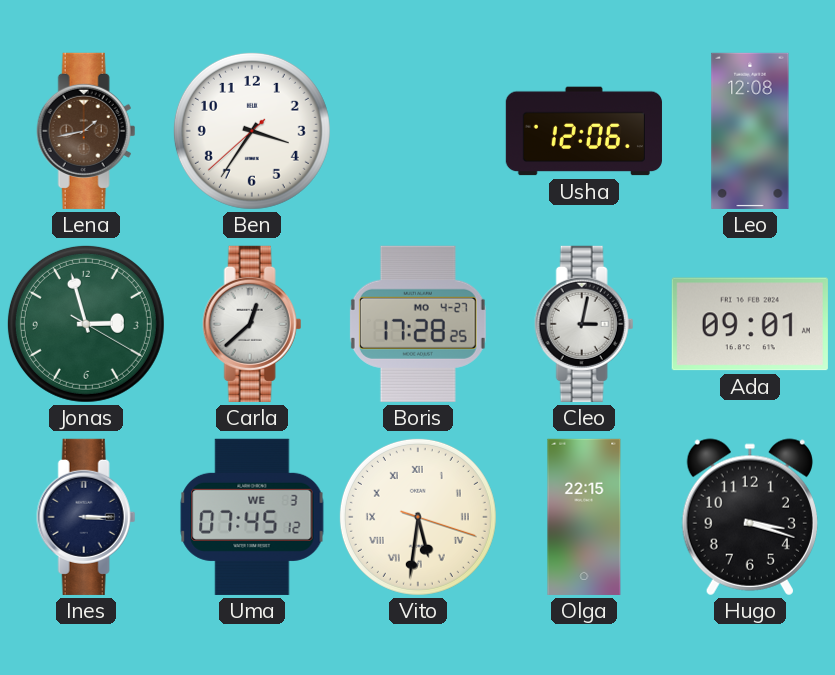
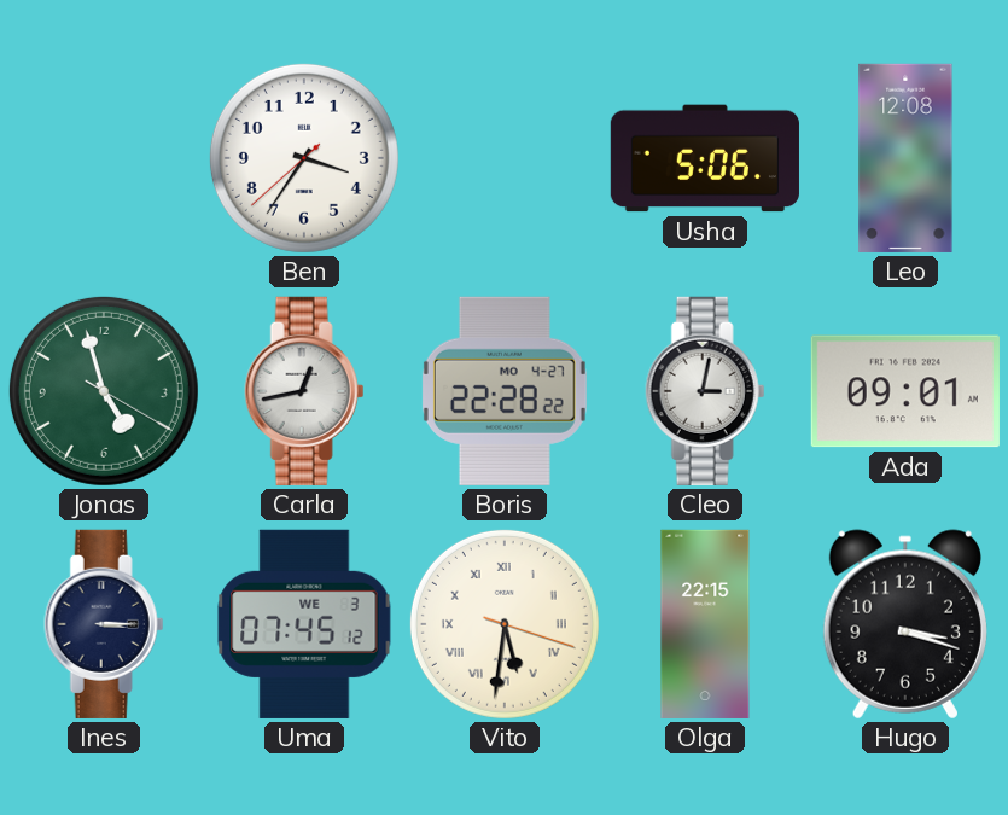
Lena: 1:43 -> none
Usha: 12:06 -> 5:06
Jonas: 2:57 -> 4:57
Carla: 12:38 -> 12:43
Boris: 17:28 -> 22:28
